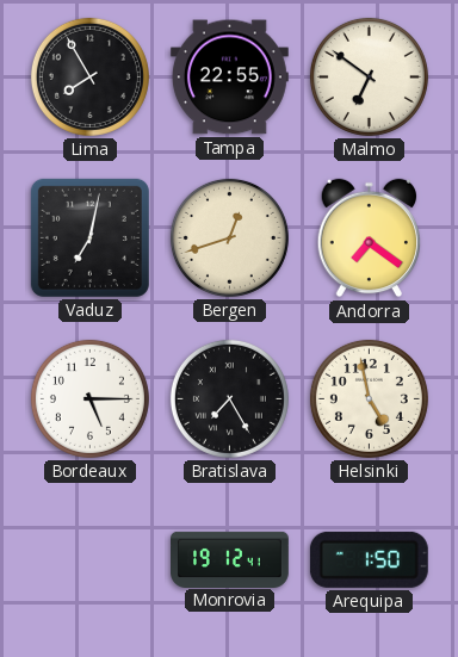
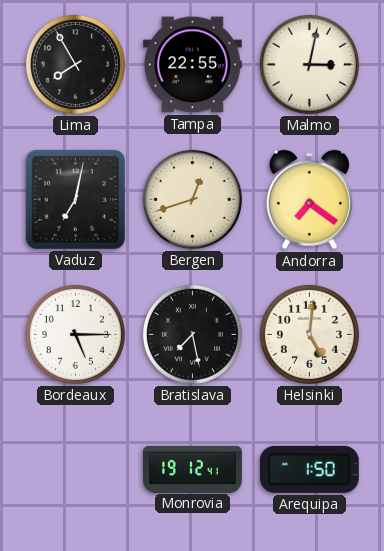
Malmo: 6:51 -> 3:02
Bratislava: 7:25 -> 7:28
Helsinki: 4:58 -> 5:01
